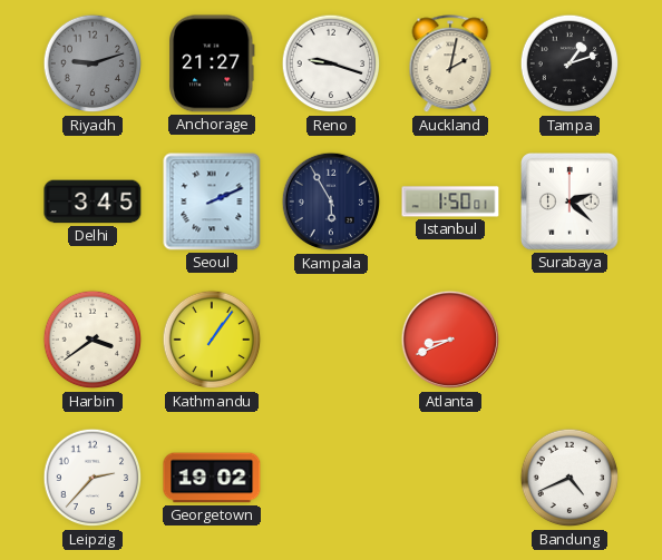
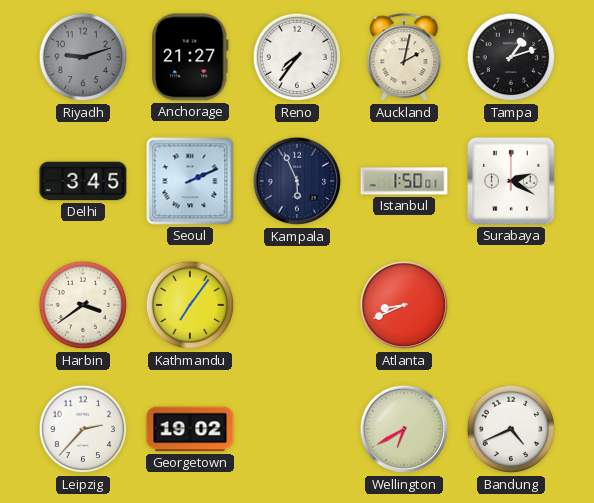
Reno: 9:18 -> 7:36
Kampala: 5:55 -> 5:56
Surabaya: 2:22 -> 2:20
Kathmandu: 1:06 -> 7:06
Wellington: none -> 6:40
